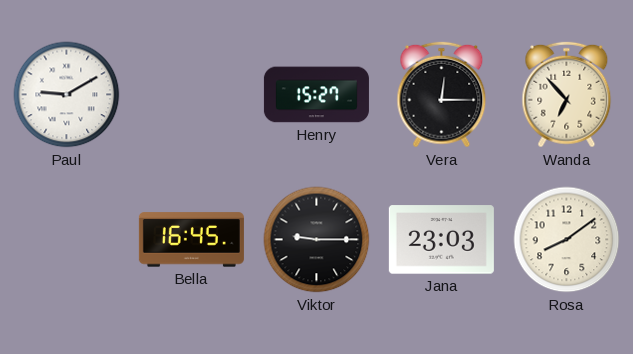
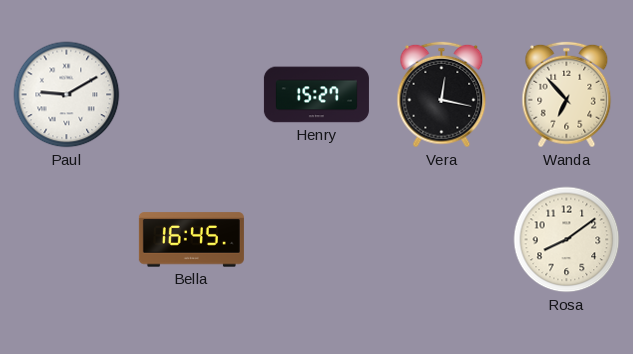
Vera: 12:15 -> 12:17
Viktor: 9:15 -> none
Jana: 23:03 -> none
